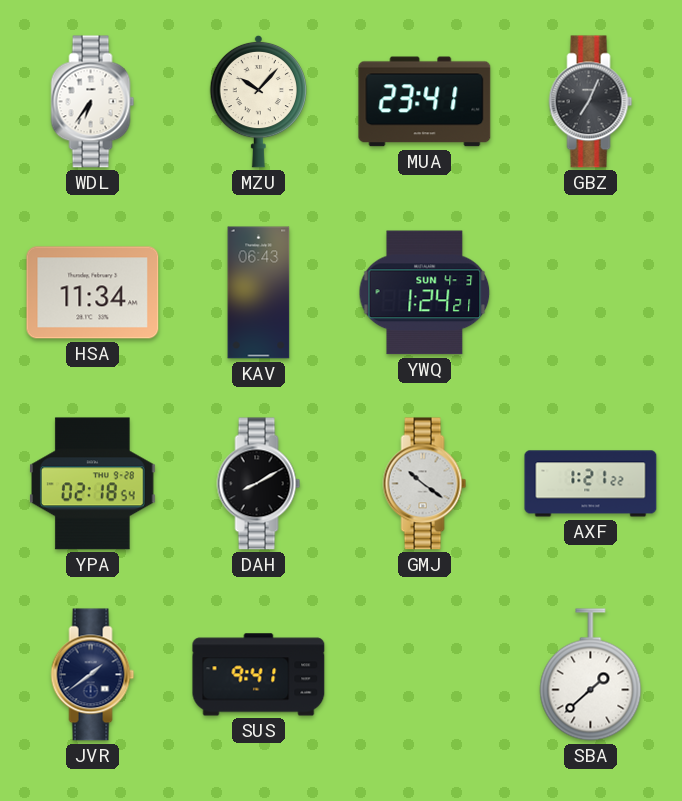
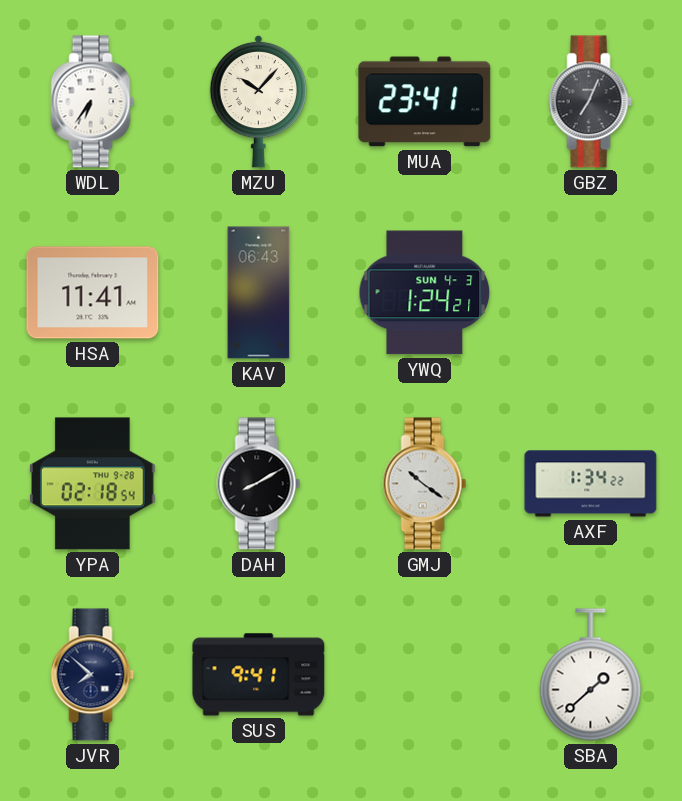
HSA: 11:34 -> 11:41
AXF: 1:21 -> 1:34
JVR: 1:39 -> 7:52
